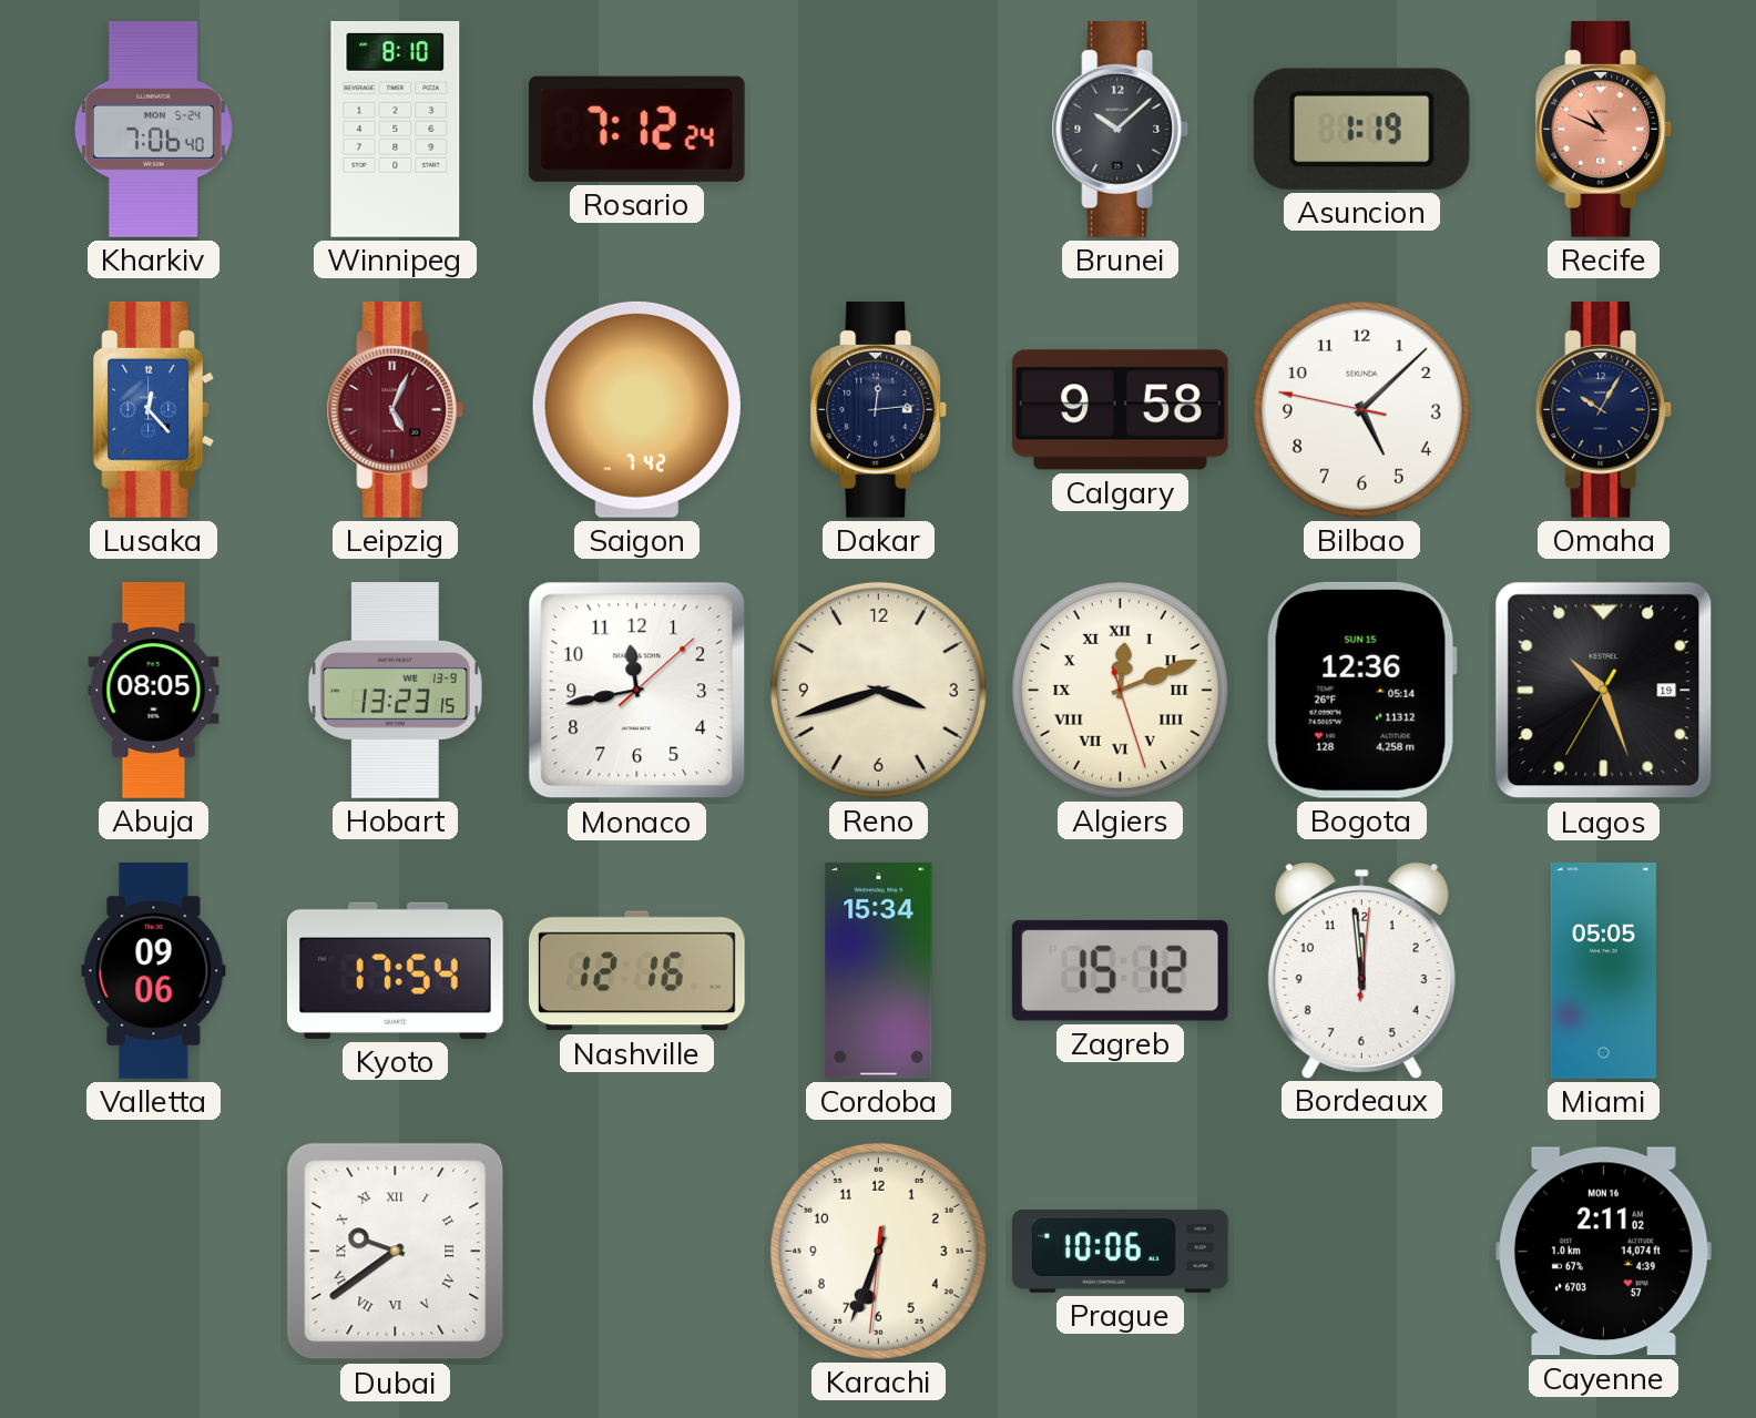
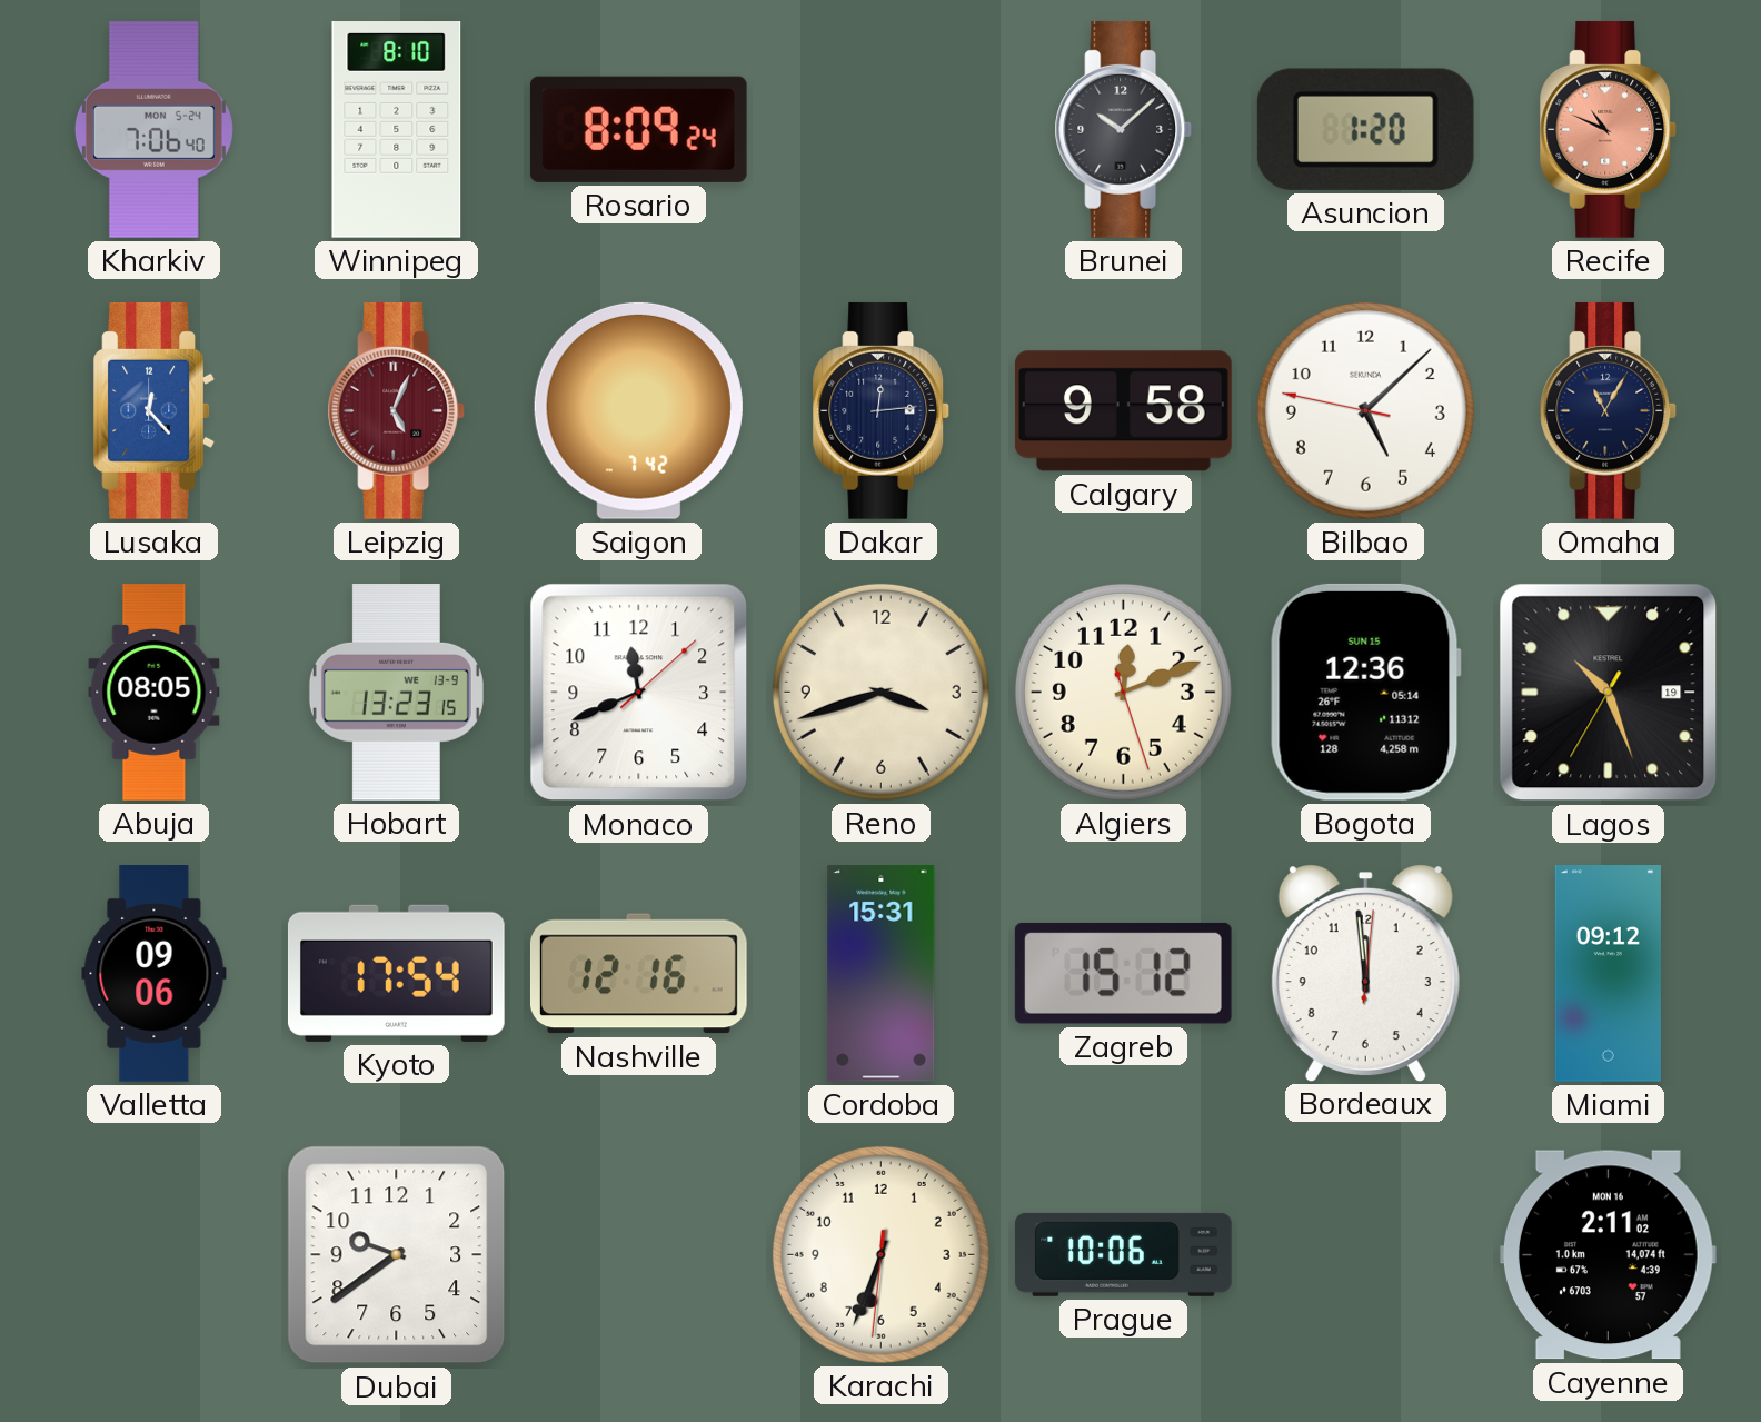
Rosario: 7:12 -> 8:09
Asuncion: 1:19 -> 1:20
Omaha: 10:05 -> 11:05
Monaco: 11:43 -> 11:41
Algiers numerals: Roman -> Arabic
Cordoba: 15:34 -> 15:31
Miami: 05:05 -> 09:12
Dubai numerals: Roman -> Arabic
